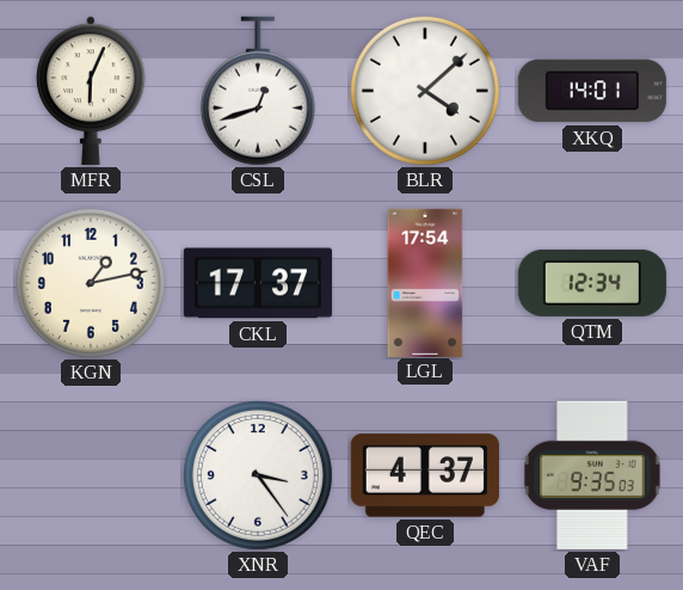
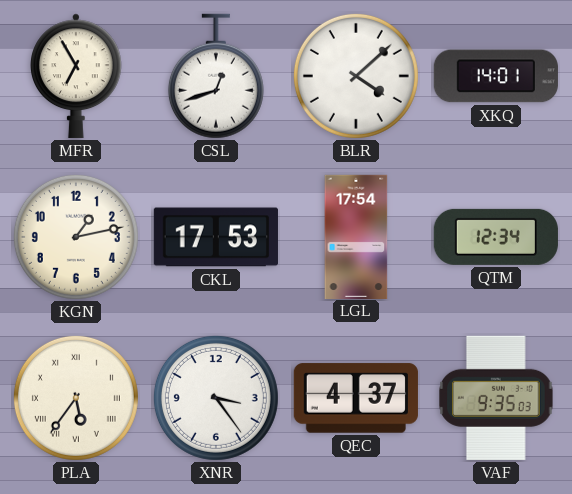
MFR: 6:04 -> 6:55
CKL: 17:37 -> 17:53
PLA: none -> 5:36
